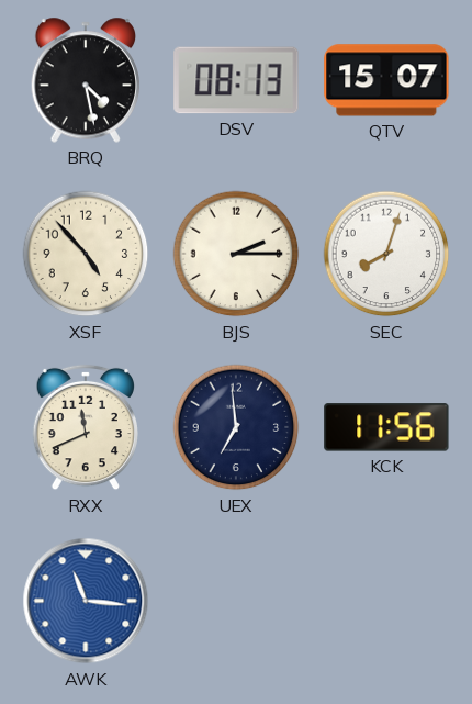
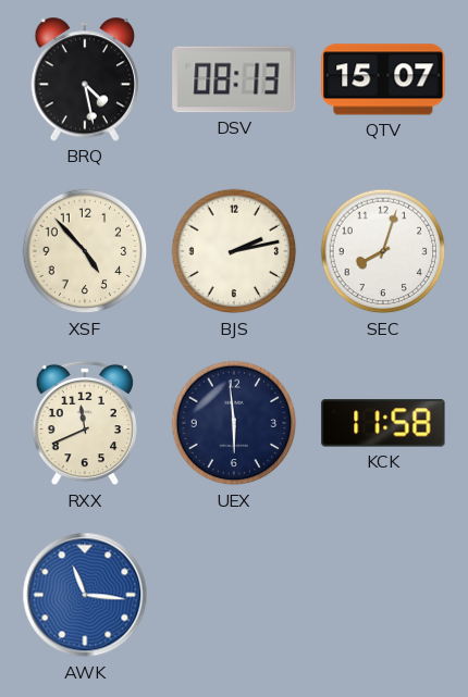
BJS: 2:15 -> 2:13
UEX: 6:59 -> 5:59
KCK: 11:56 -> 11:58
